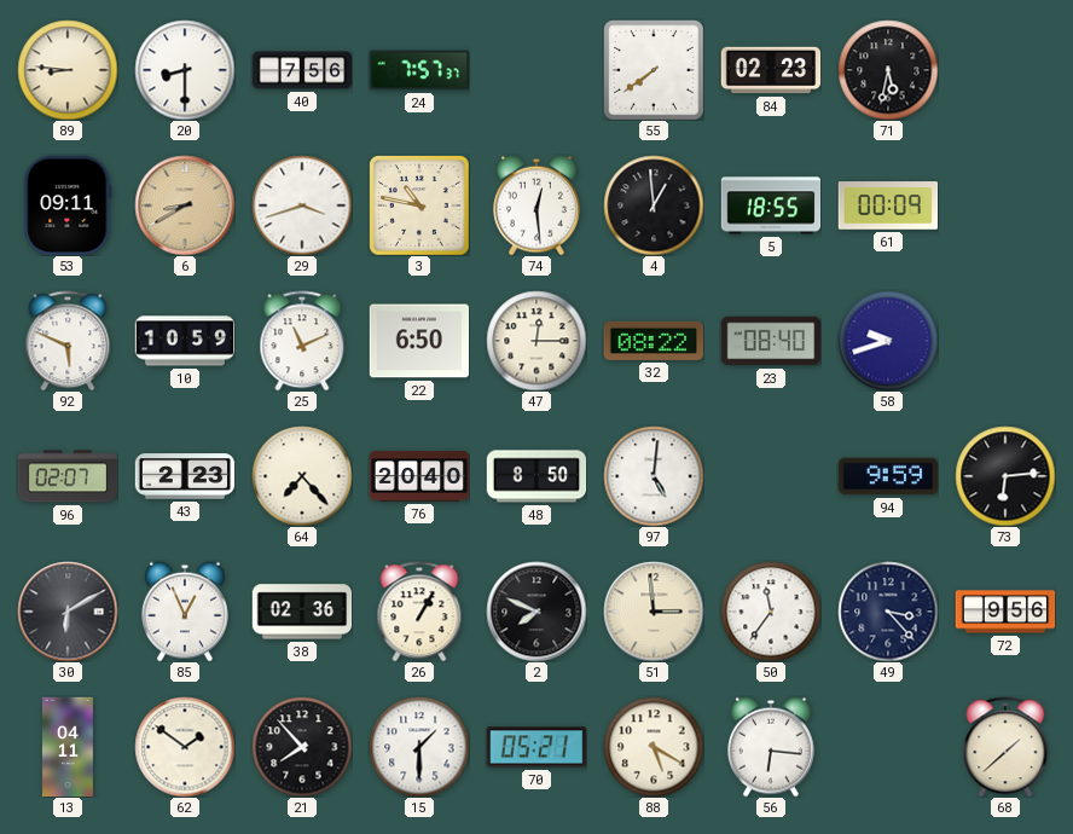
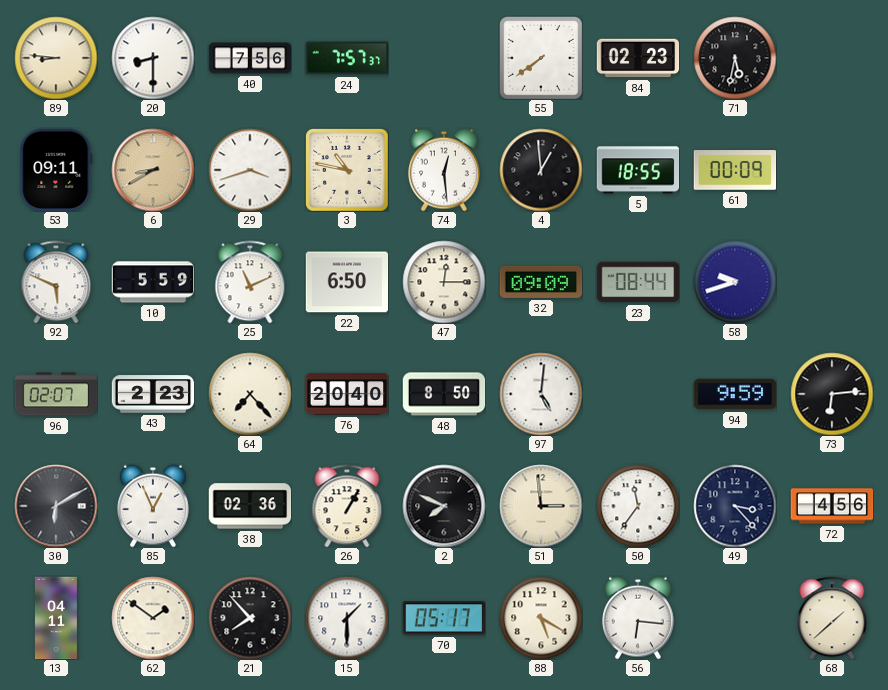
10: 10:59 -> 5:59
32: 08:22 -> 09:09
23: 08:40 -> 08:44
72: 9:56 -> 4:56
70: 05:21 -> 05:17
